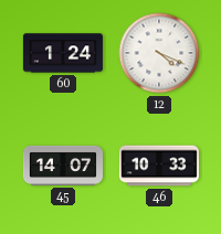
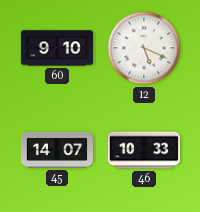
60: 1:24 -> 9:10
12: 4:19 -> 5:19
